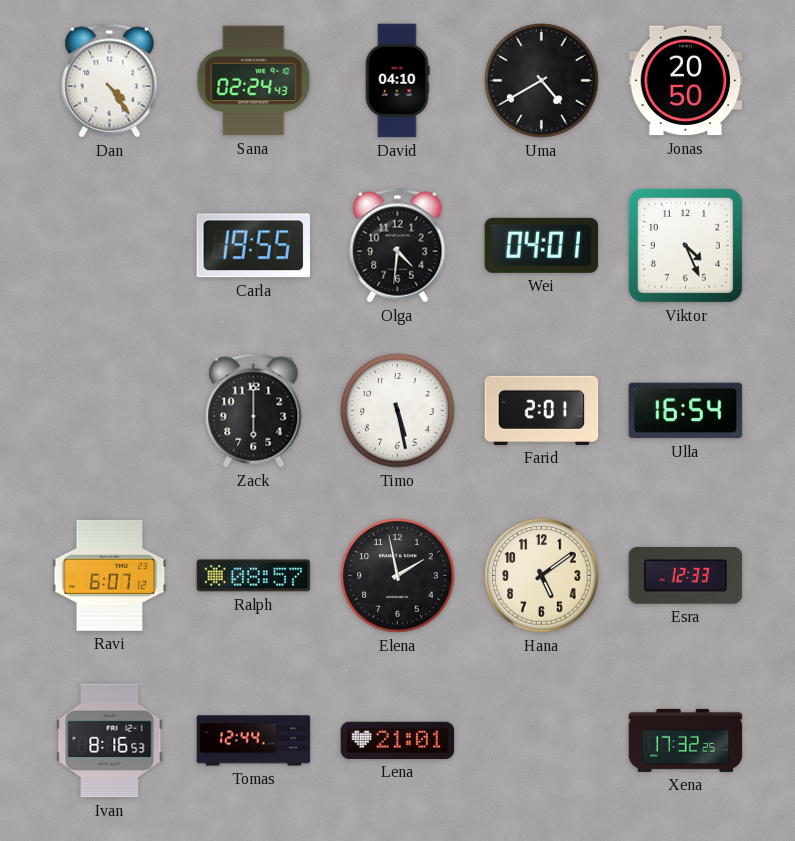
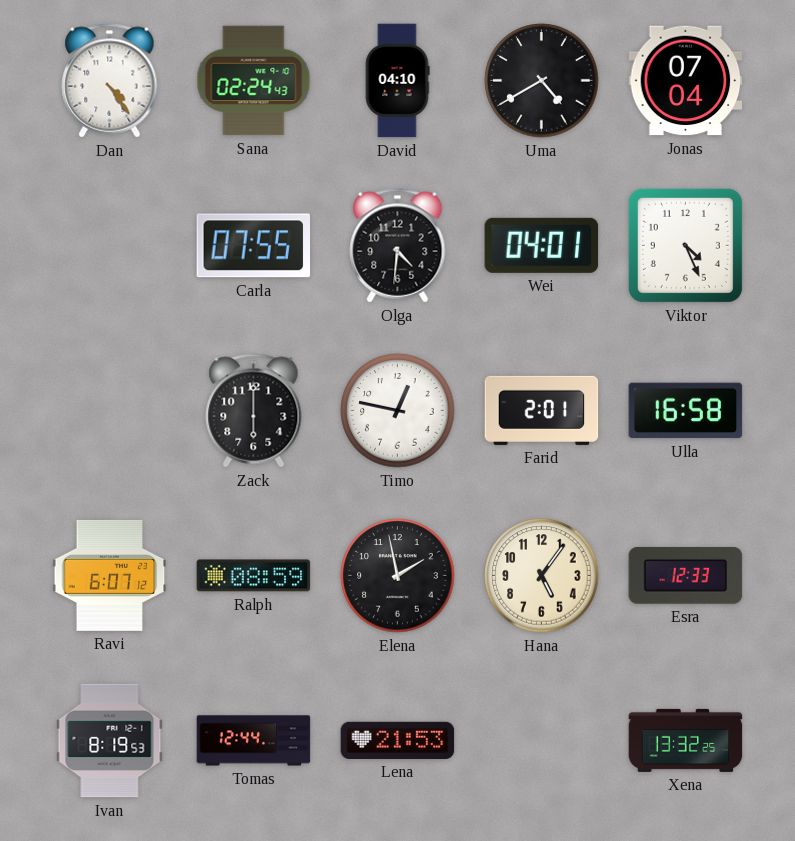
Jonas: 20:50 -> 07:04
Carla: 19:55 -> 07:55
Timo: 5:28 -> 12:47
Ulla: 16:54 -> 16:58
Ralph: 08:57 -> 08:59
Hana: 5:09 -> 5:06
Ivan: 8:16 -> 8:19
Lena: 21:01 -> 21:53
Xena: 17:32 -> 13:32
